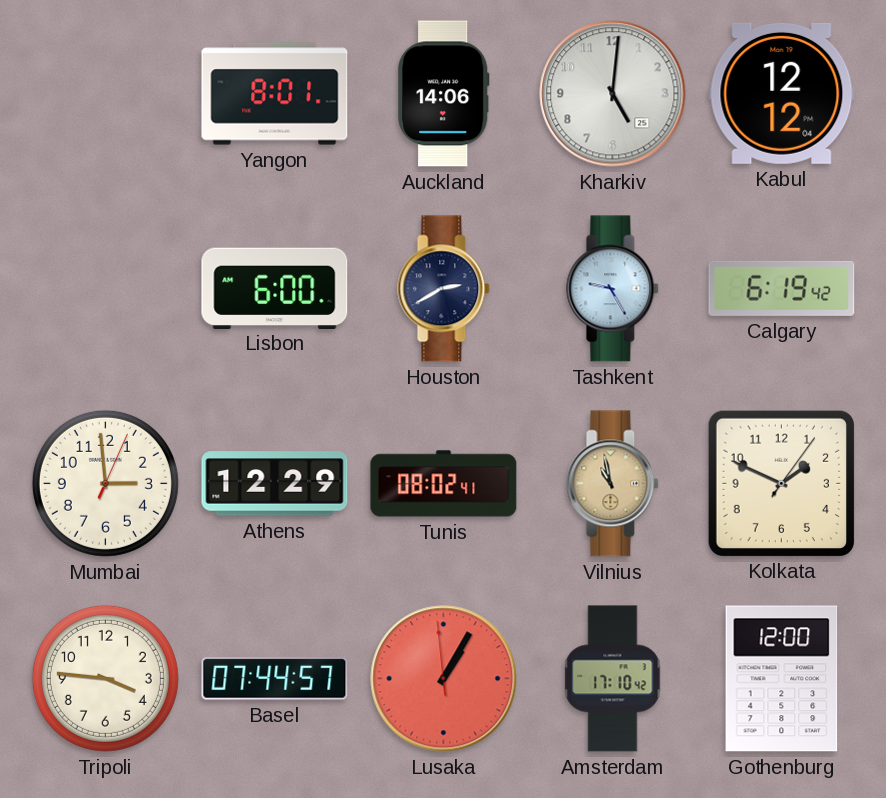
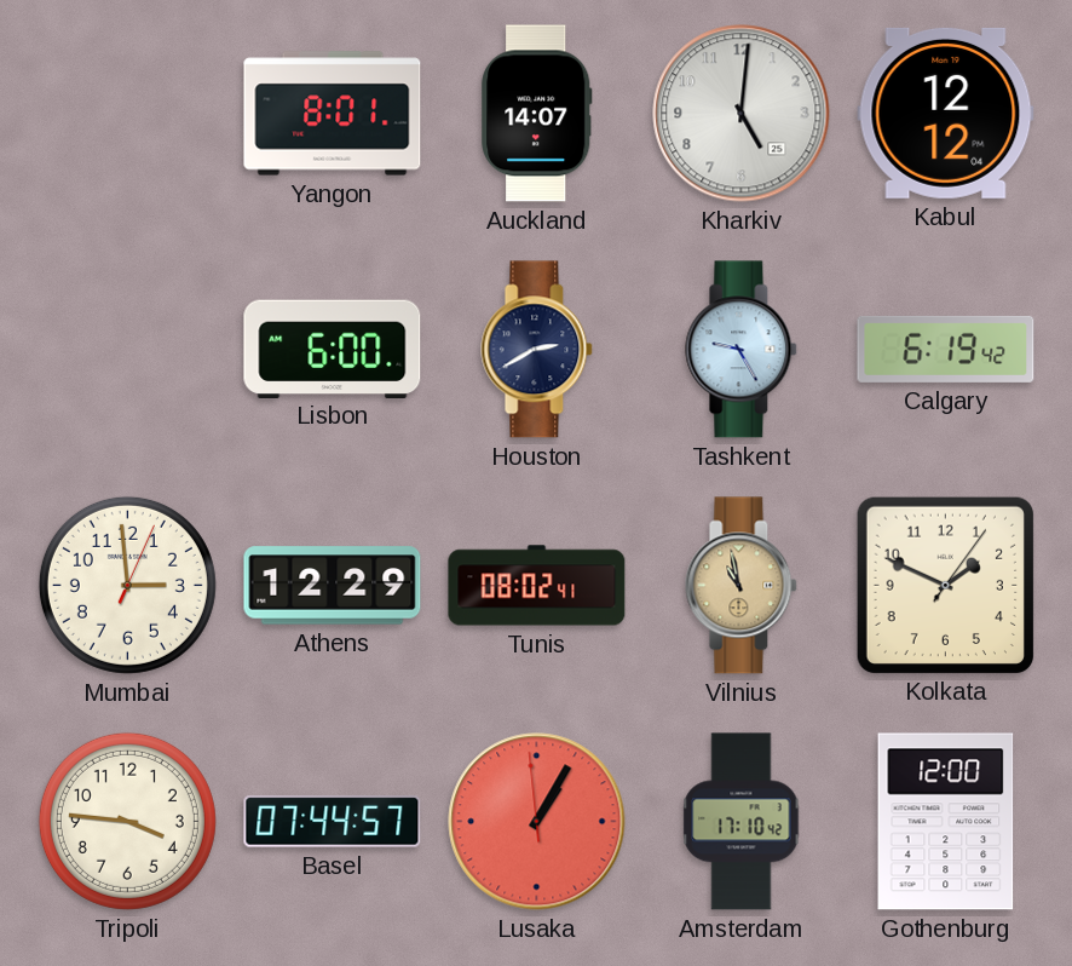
Auckland: 14:06 -> 14:07
